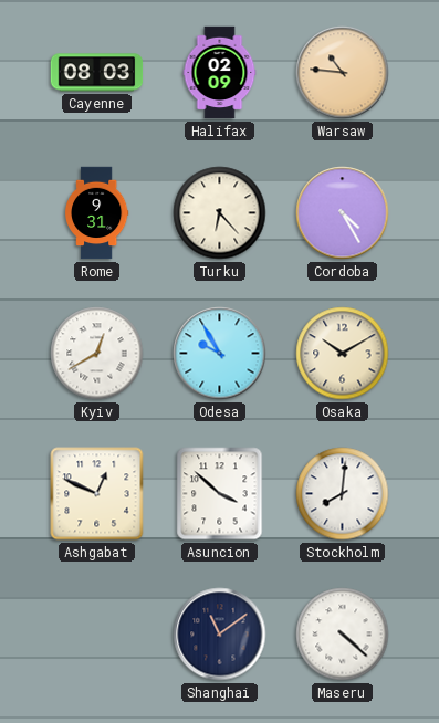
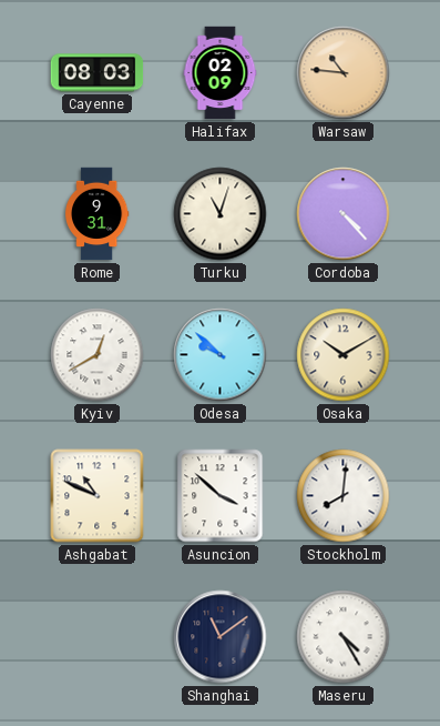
Turku: 6:23 -> 11:03
Cordoba: 4:25 -> 4:23
Odesa: 9:55 -> 9:52
Ashgabat: 12:49 -> 10:49
Maseru: 4:22 -> 4:25
